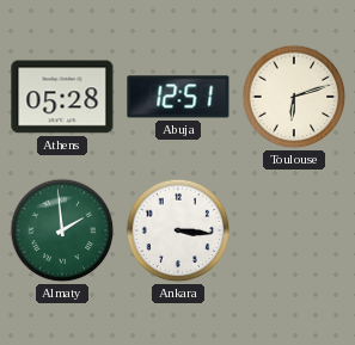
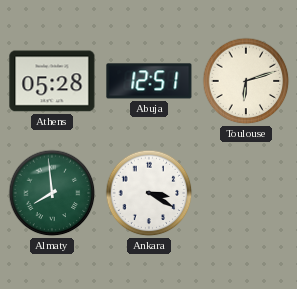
Almaty: 1:59 -> 7:59
Ankara: 3:16 -> 3:20
